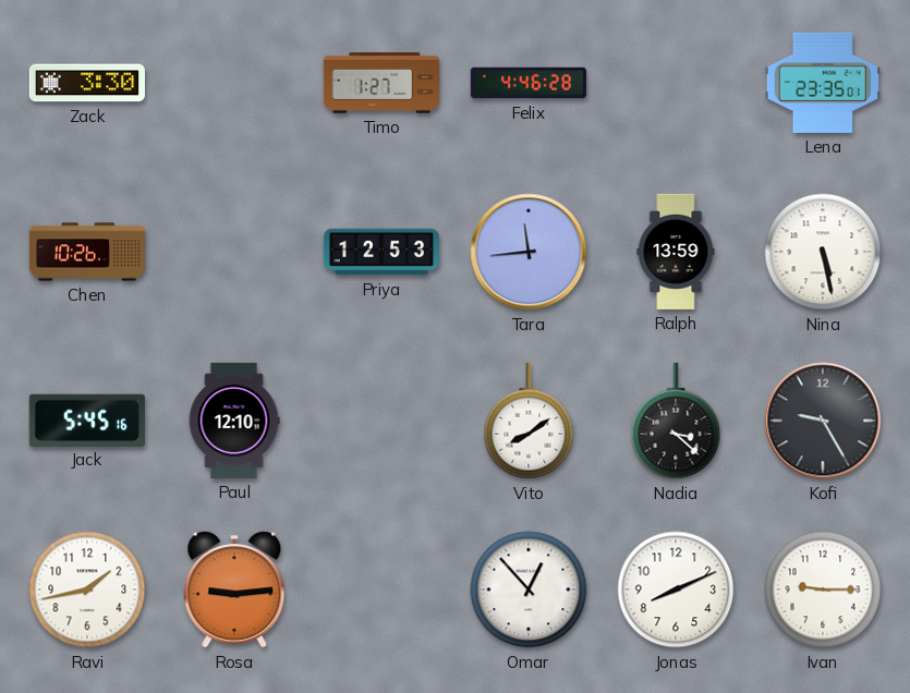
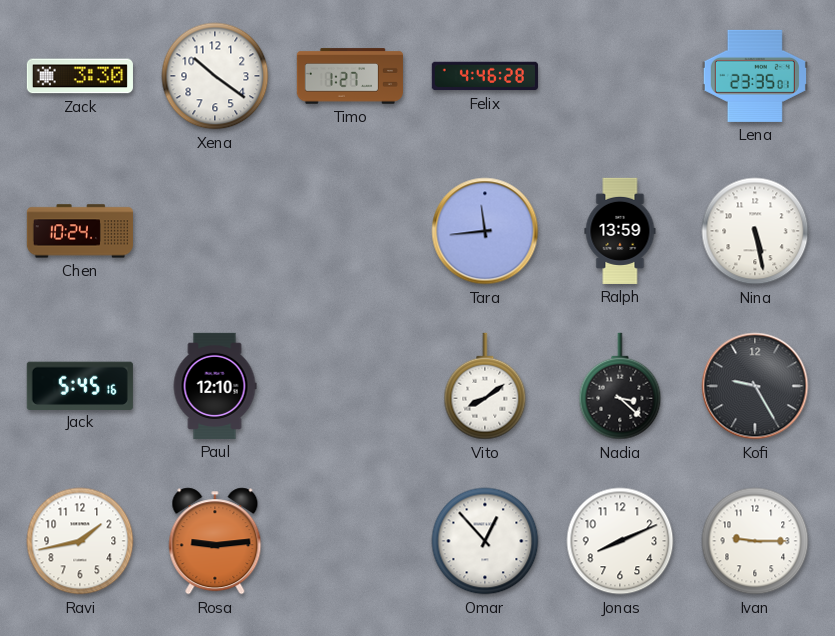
Xena: none -> 10:21
Chen: 10:26 -> 10:24
Priya: 12:53 -> none
